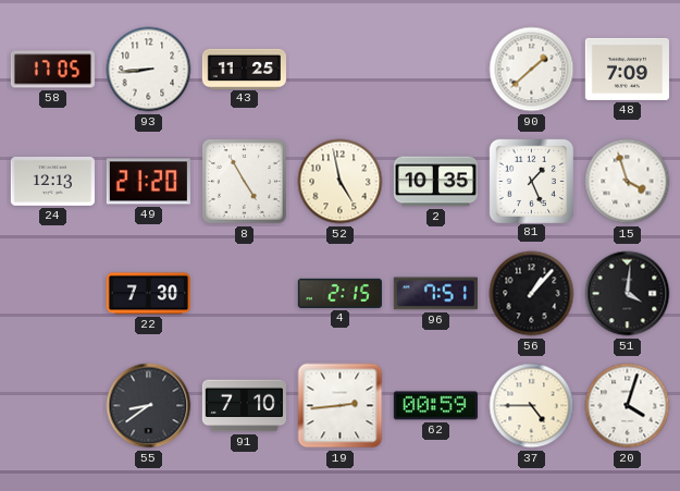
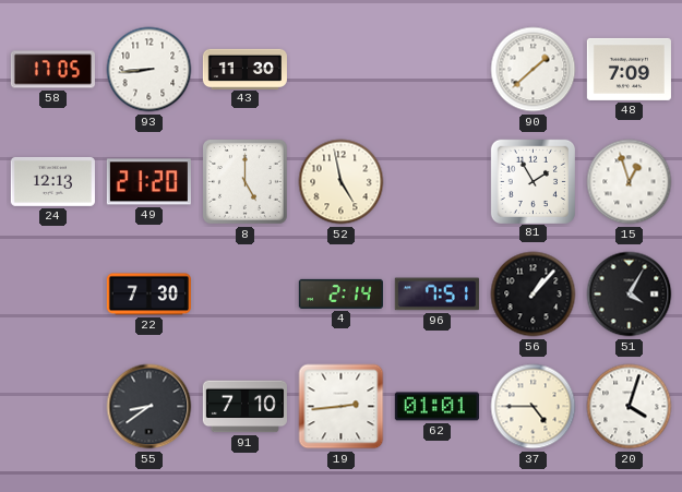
43: 11:25 -> 11:30
8: 4:55 -> 5:00
2: 10:35 -> none
81: 1:26 -> 1:55
15: 3:57 -> 12:57
4: 2:15 -> 2:14
51: 4:01 -> 4:05
62: 00:59 -> 01:01
